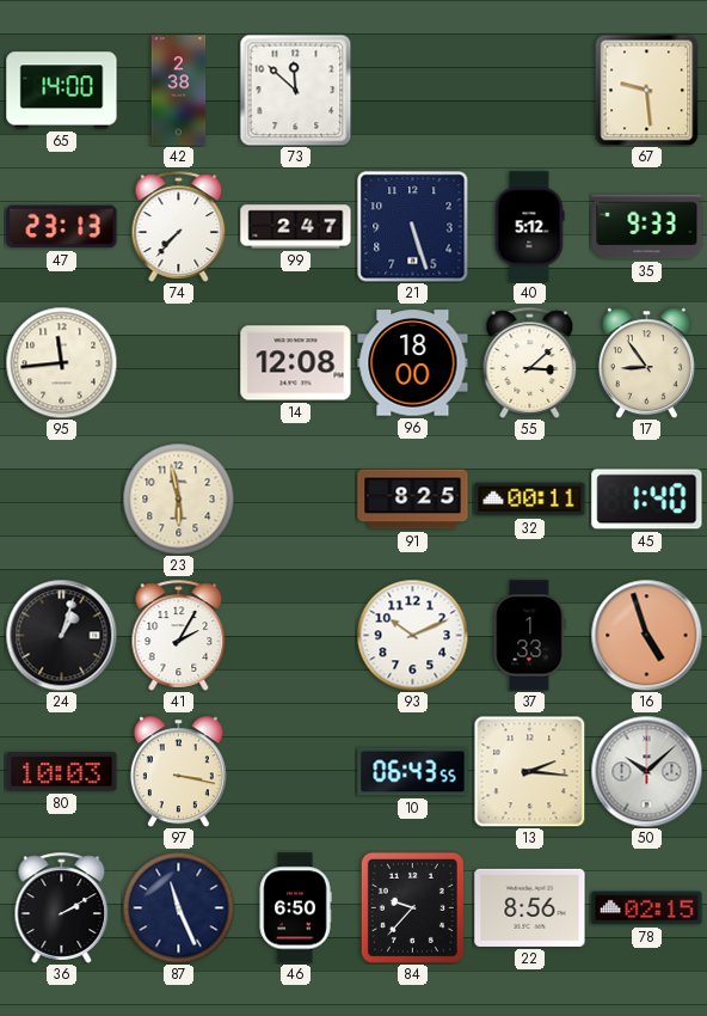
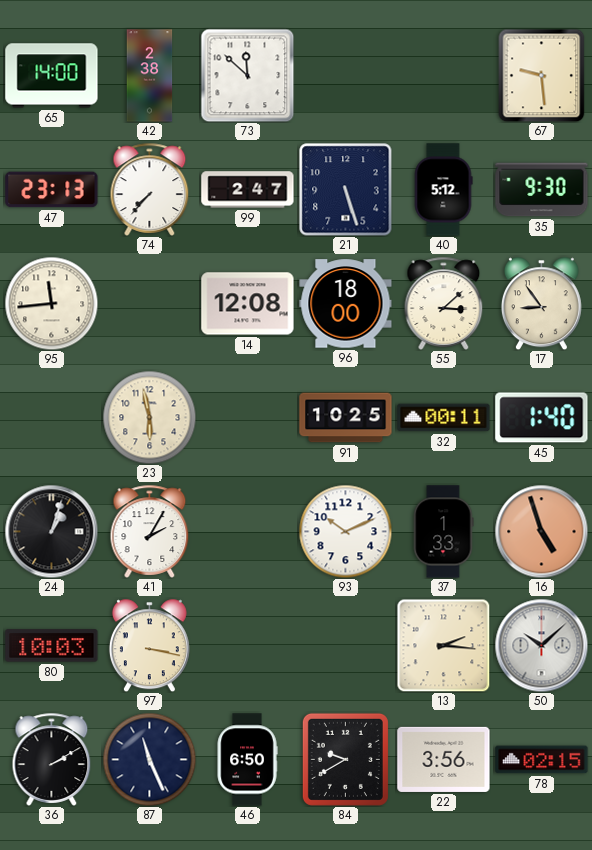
35: 9:33 -> 9:30
91: 8:25 -> 10:25
10: 06:43 -> none
84: 9:37 -> 9:40
22: 8:56 -> 3:56
